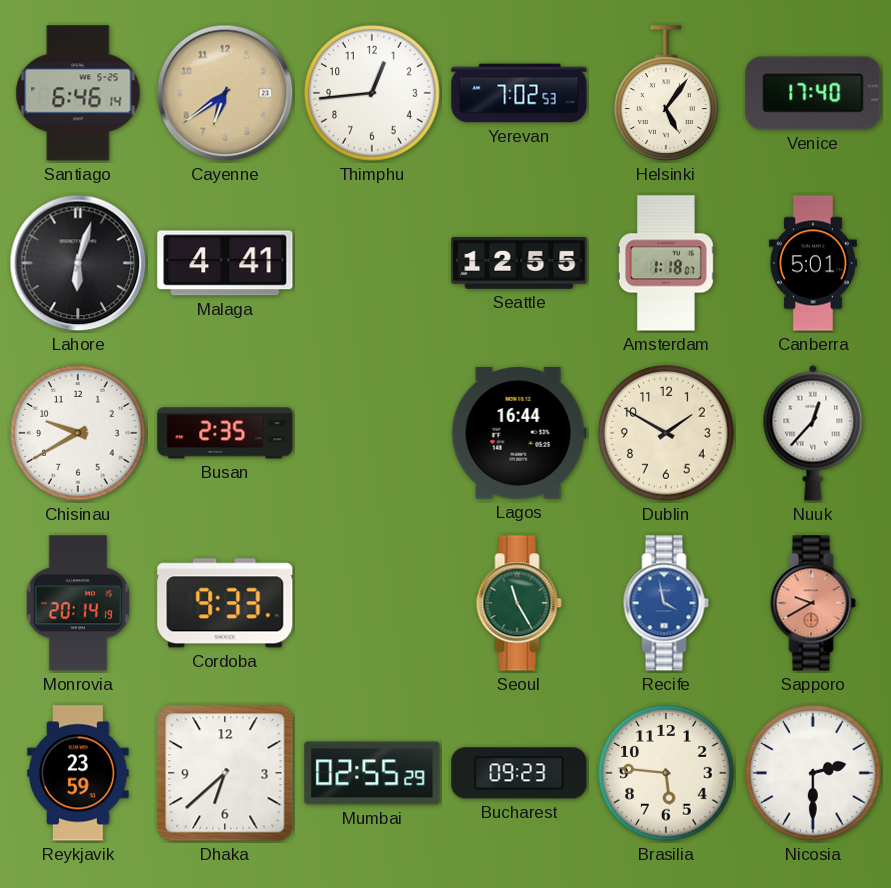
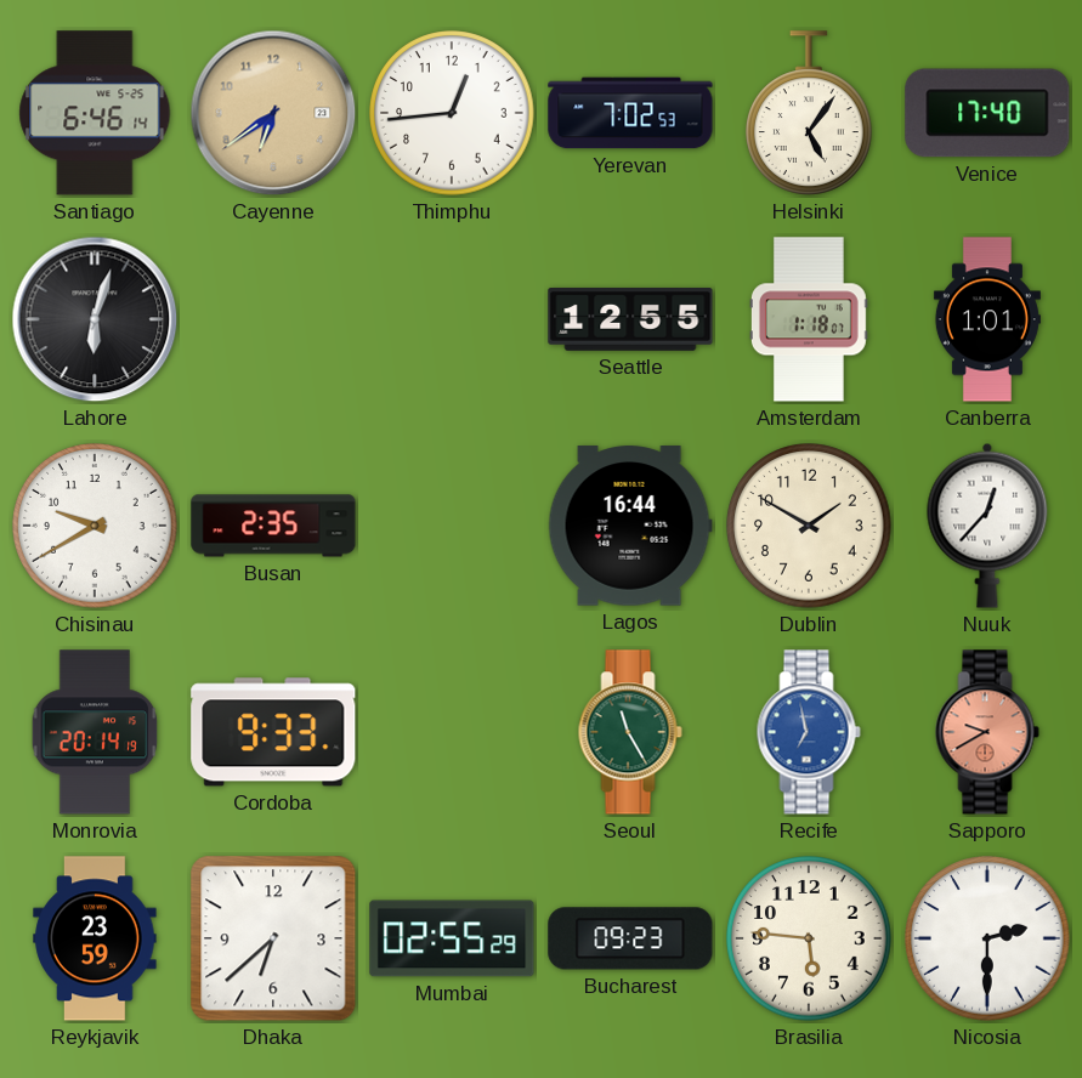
Malaga: 4:41 -> none
Canberra: 5:01 -> 1:01
Recife: 3:58 -> 6:58
